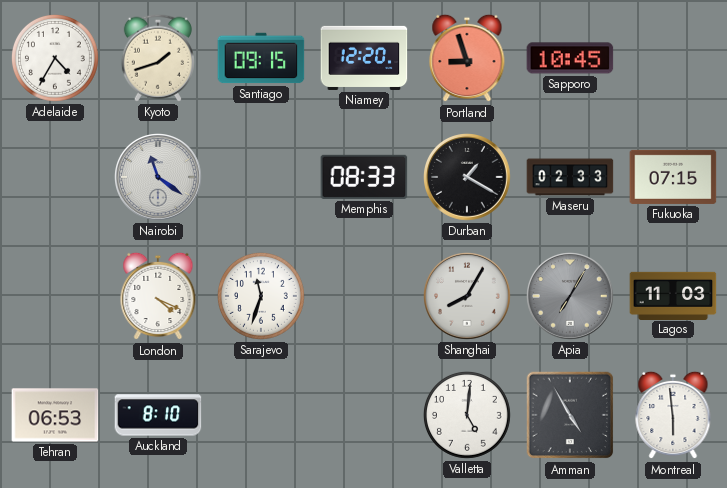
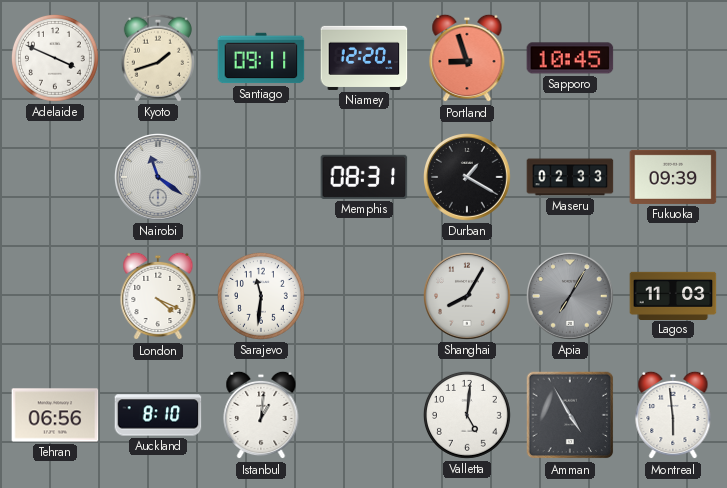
Adelaide: 4:35 -> 3:49
Santiago: 09:15 -> 09:11
Memphis: 08:33 -> 08:31
Fukuoka: 07:15 -> 09:39
Sarajevo: 11:33 -> 11:31
Tehran: 06:53 -> 06:56
Istanbul: none -> 1:01
